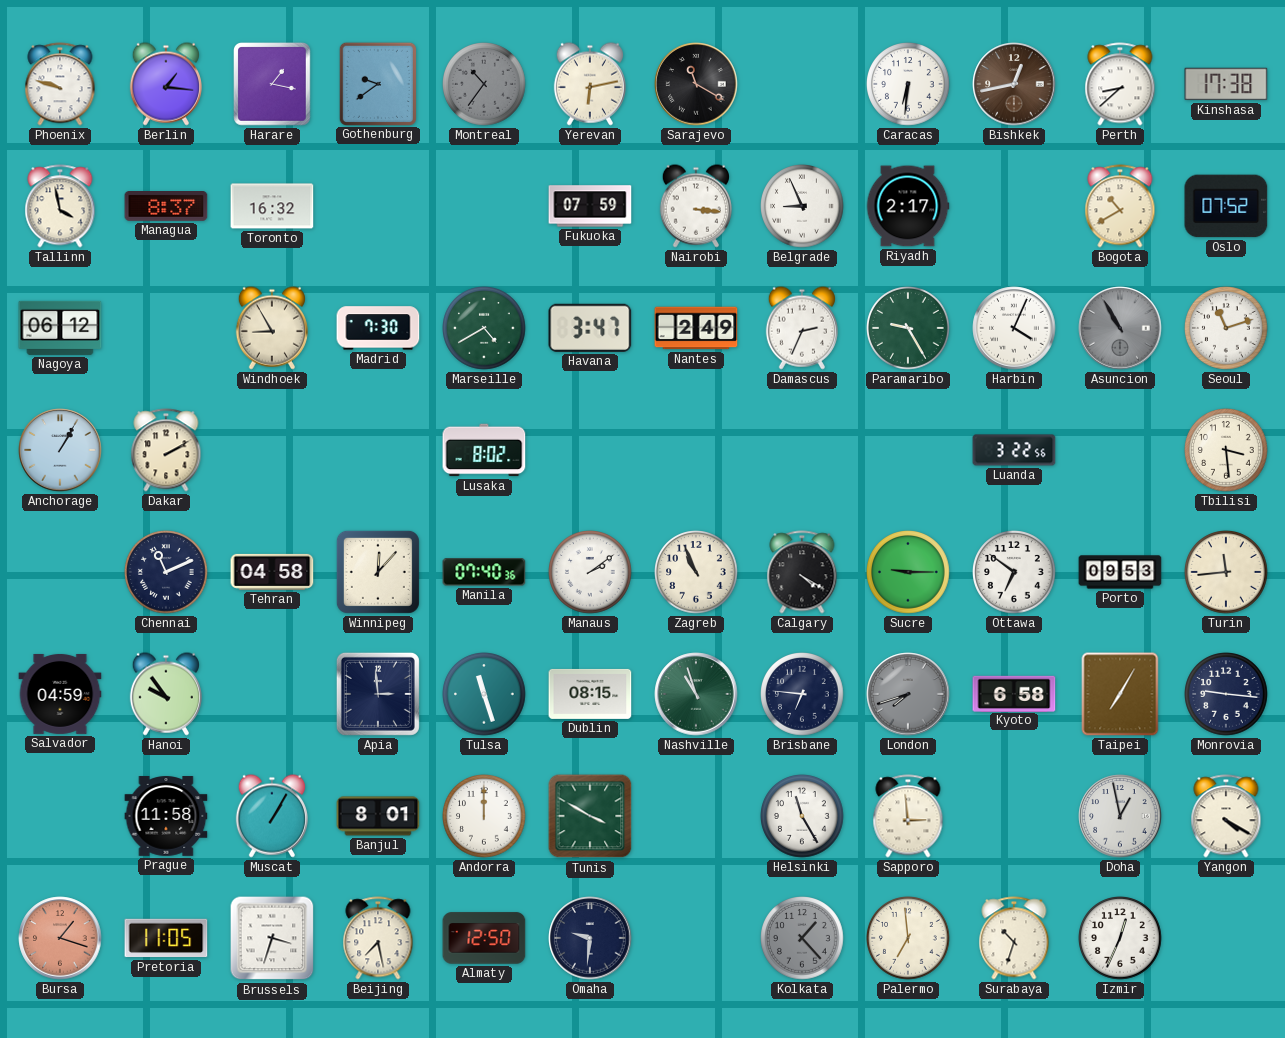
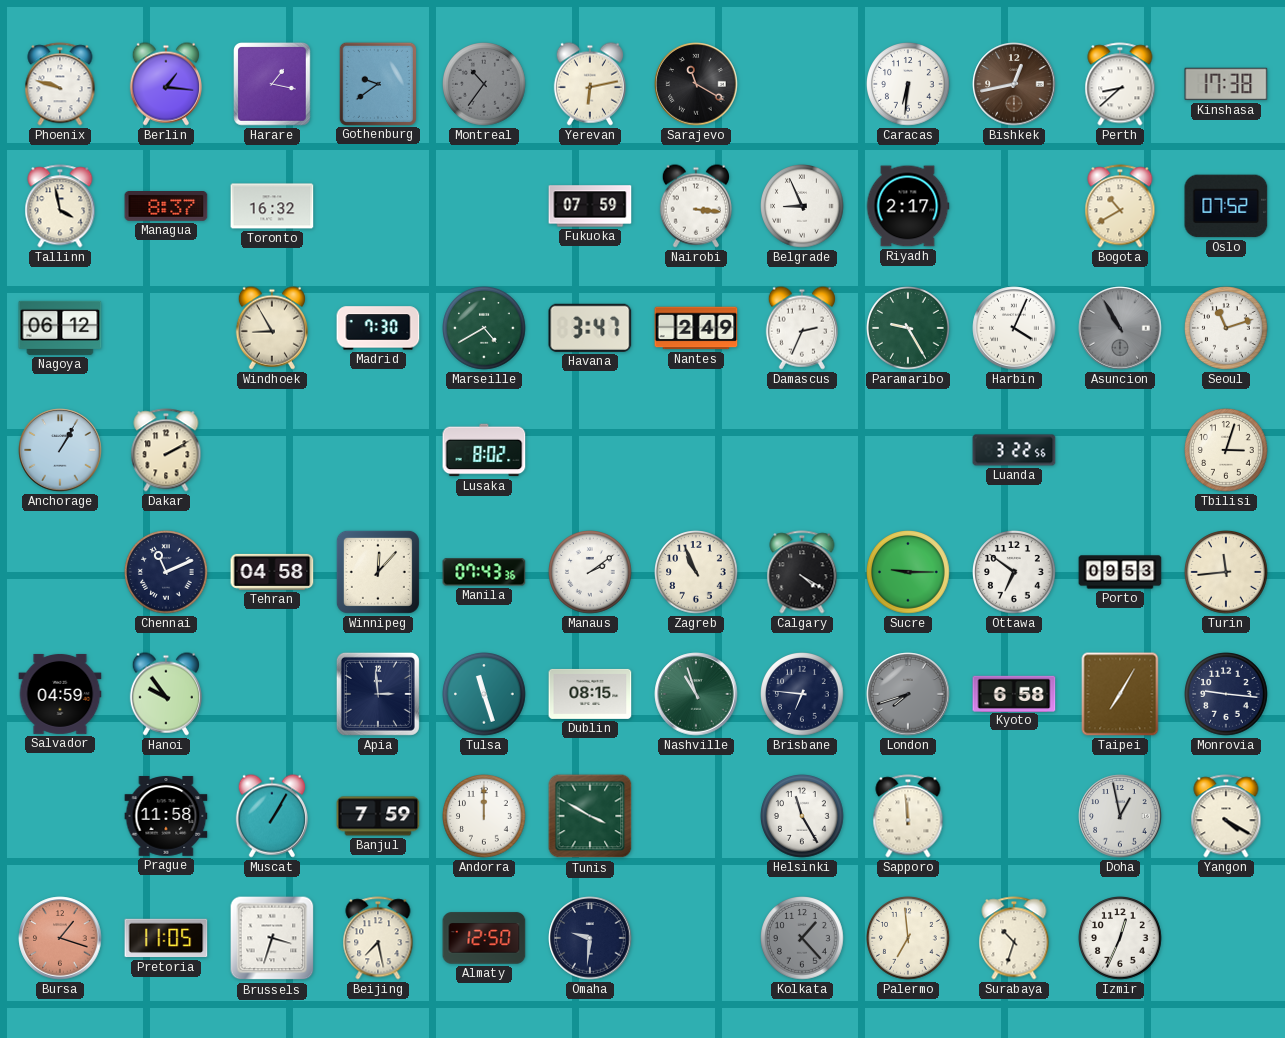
Tbilisi: 3:29 -> 3:03
Manila: 07:40 -> 07:43
Banjul: 8:01 -> 7:59
Sapporo: 2:59 -> 11:59
